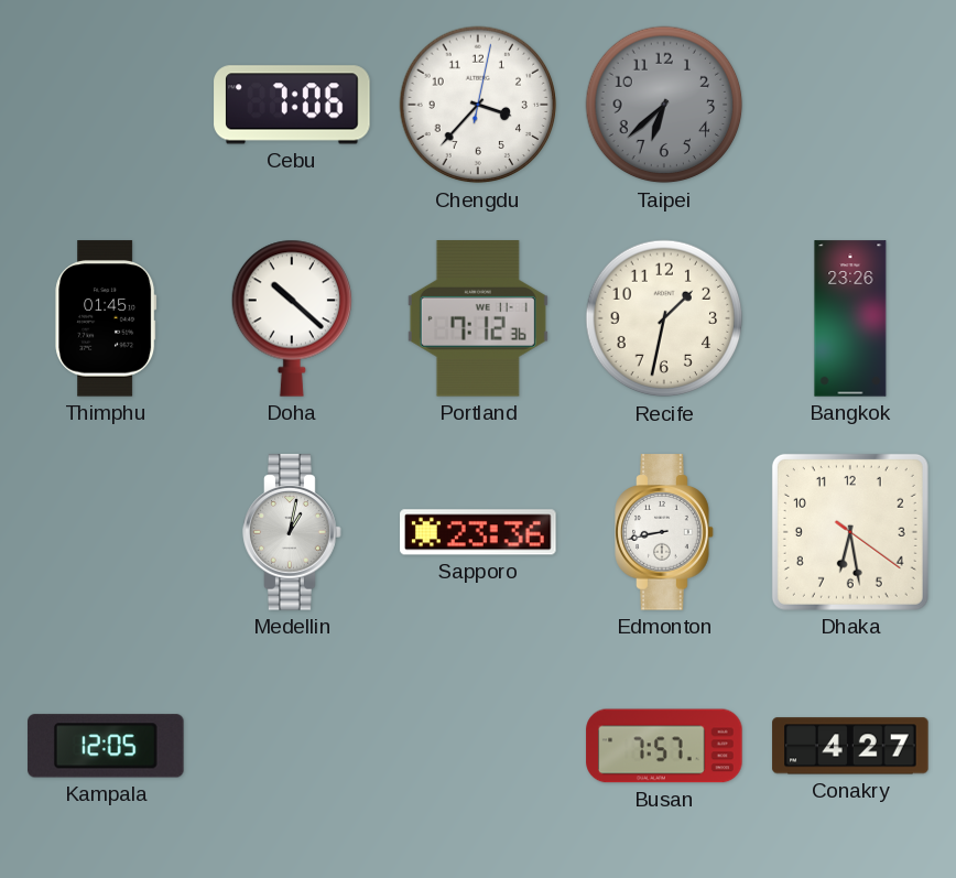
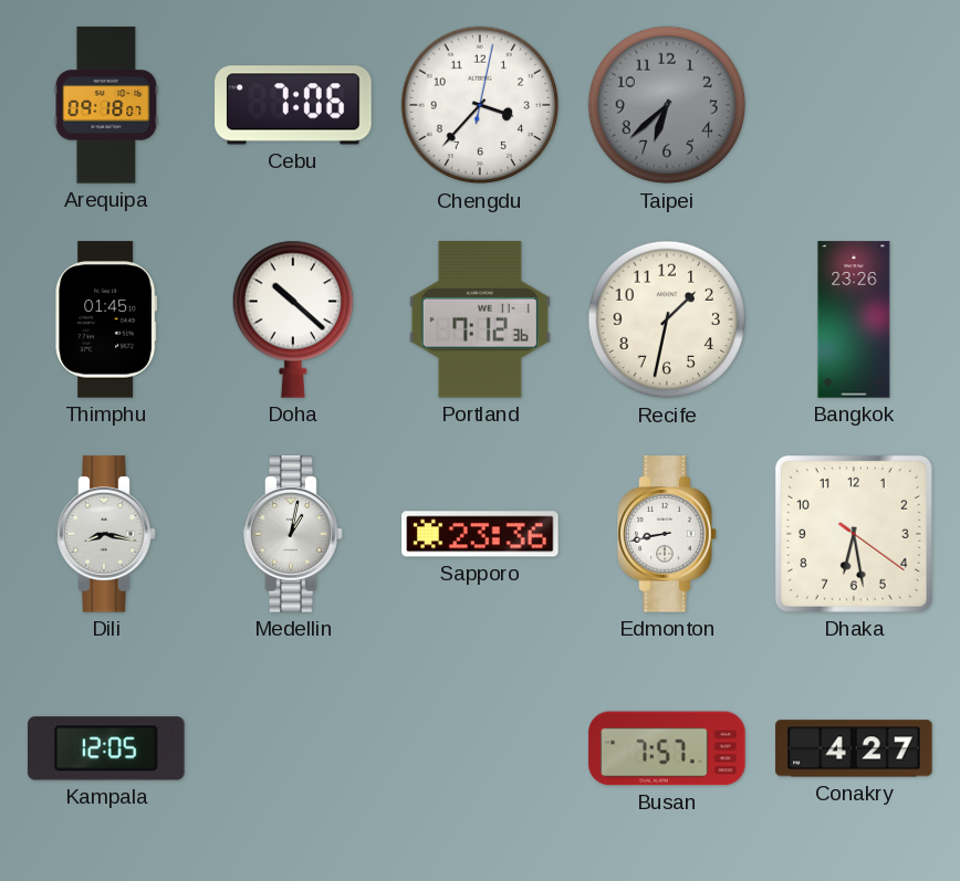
Arequipa: none -> 09:18
Dili: none -> 8:17
